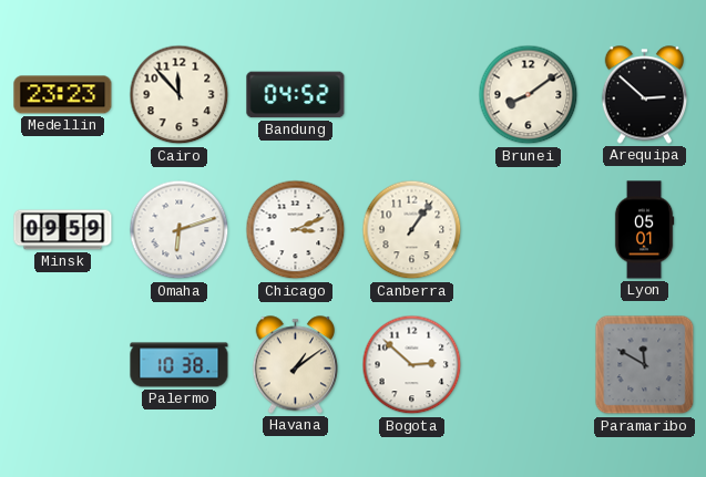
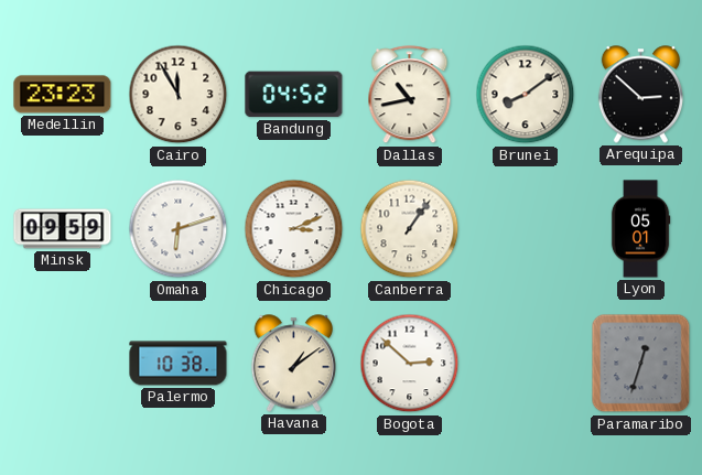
Cairo: 11:53 -> 11:55
Dallas: none -> 10:43
Paramaribo: 11:50 -> 12:33
